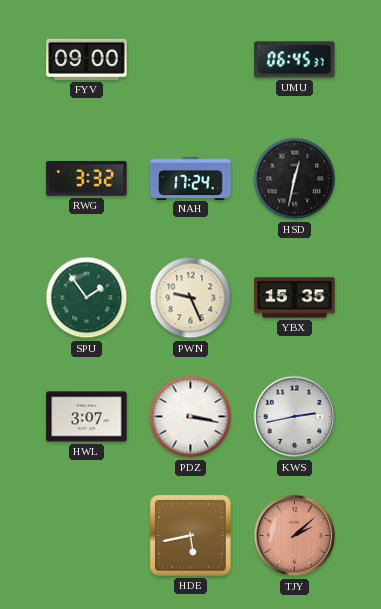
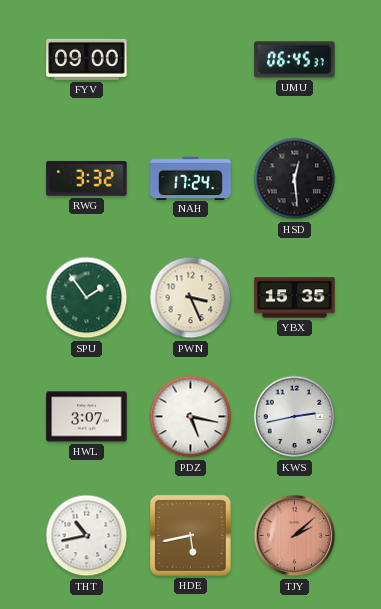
HSD: 12:32 -> 12:29
PWN: 9:26 -> 3:26
PDZ: 3:17 -> 5:17
THT: none -> 10:43
